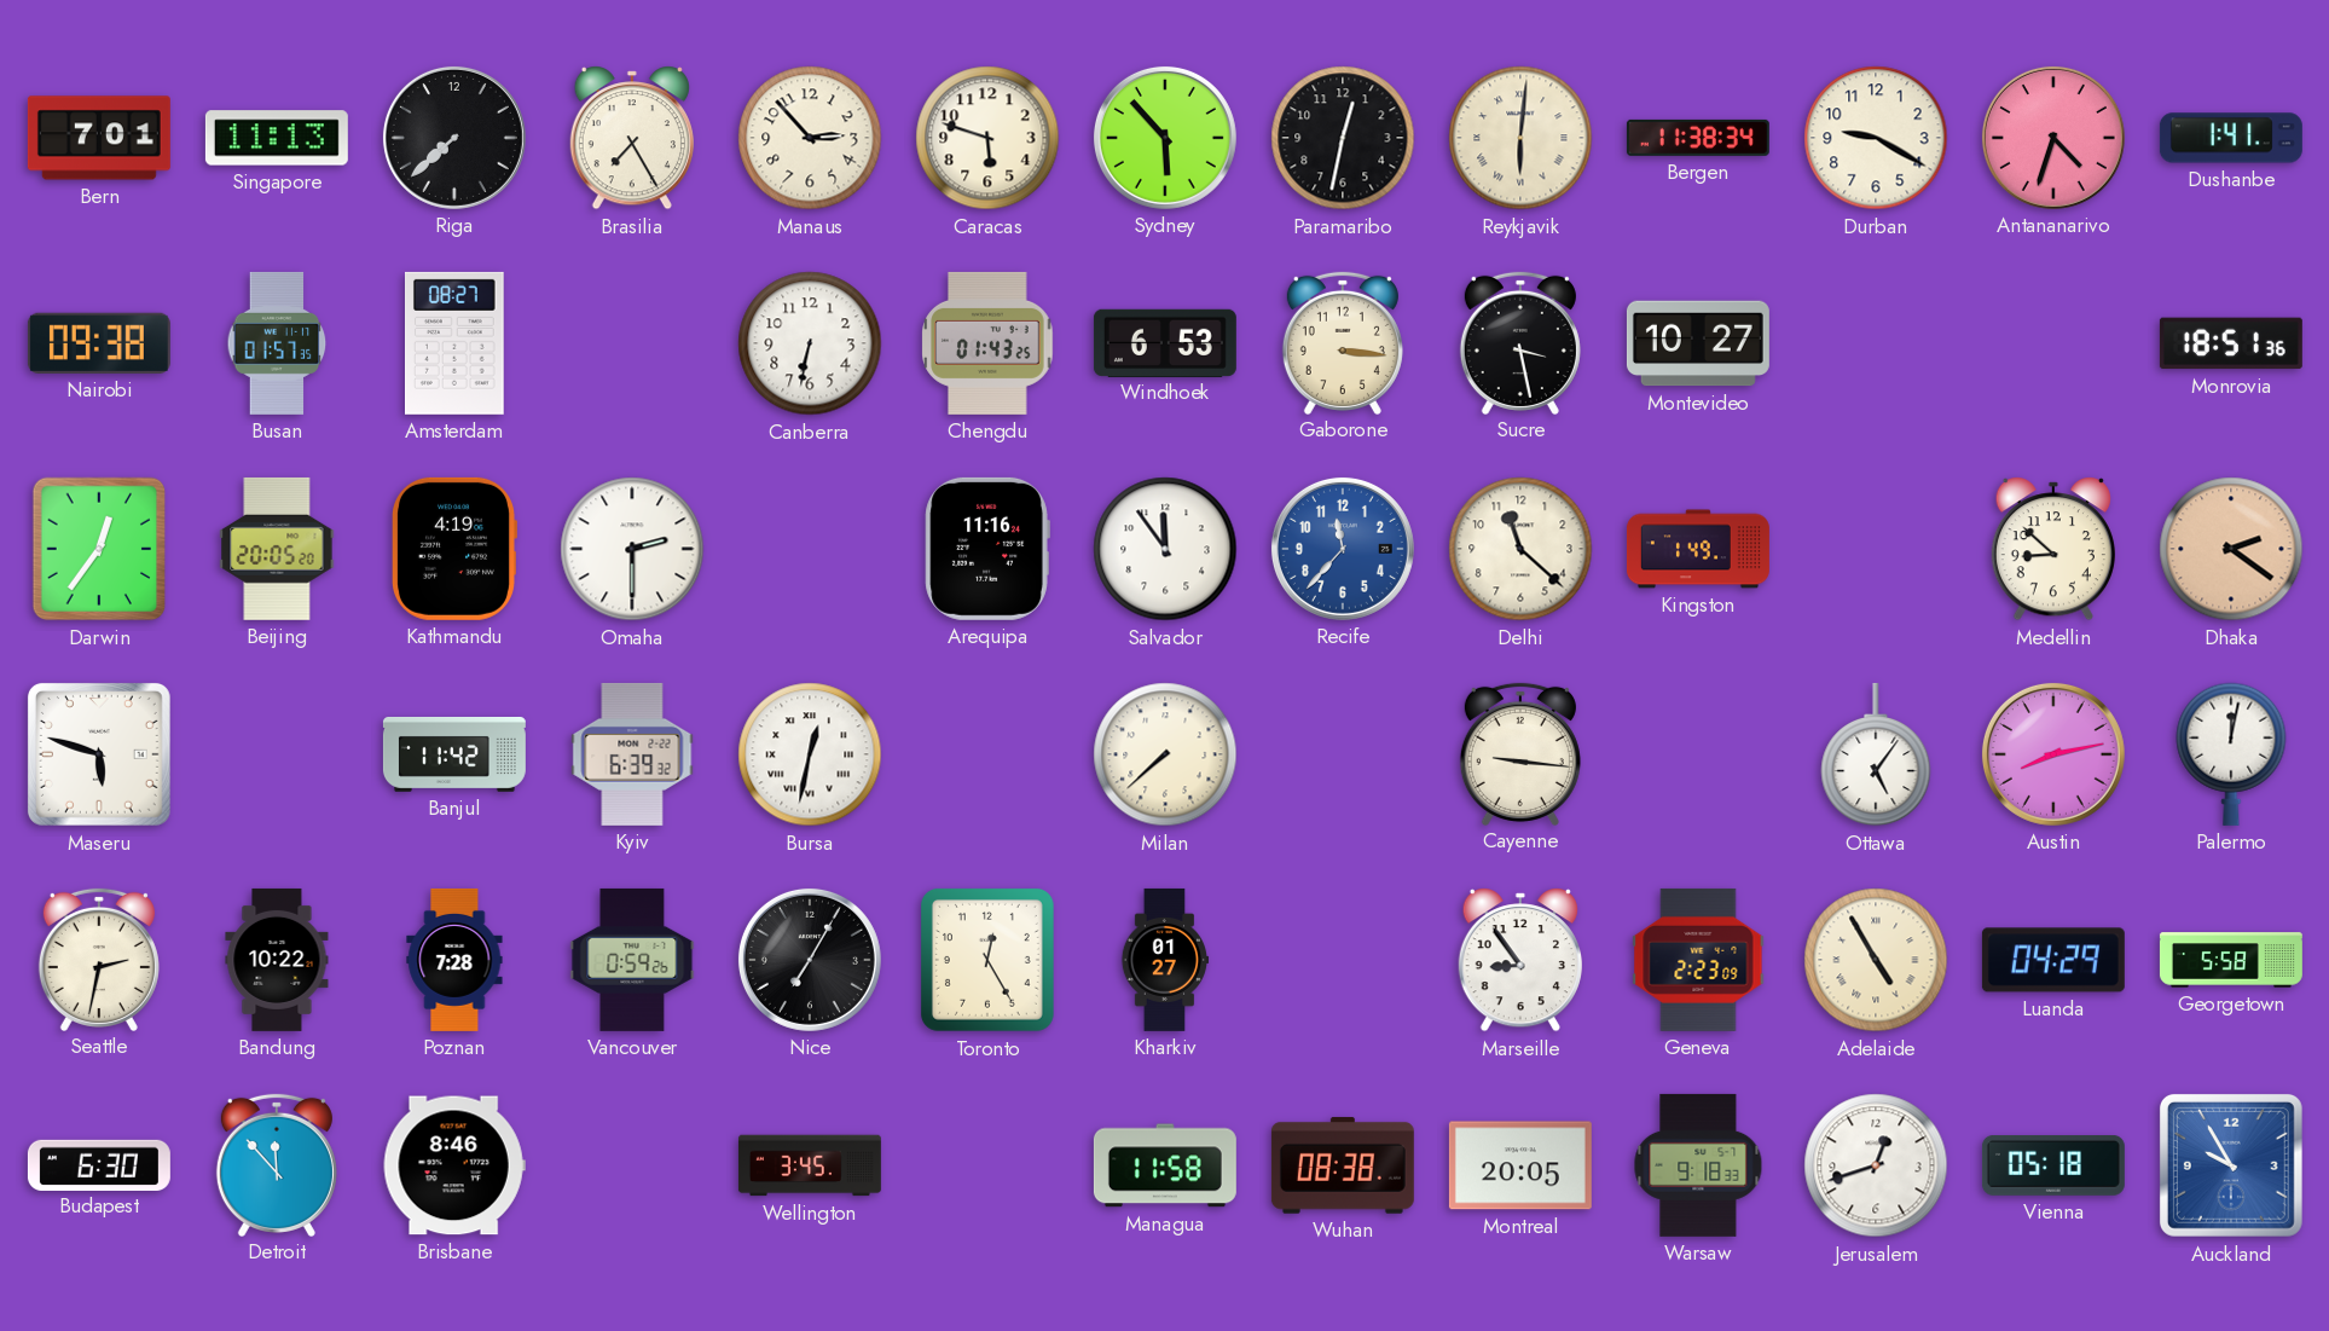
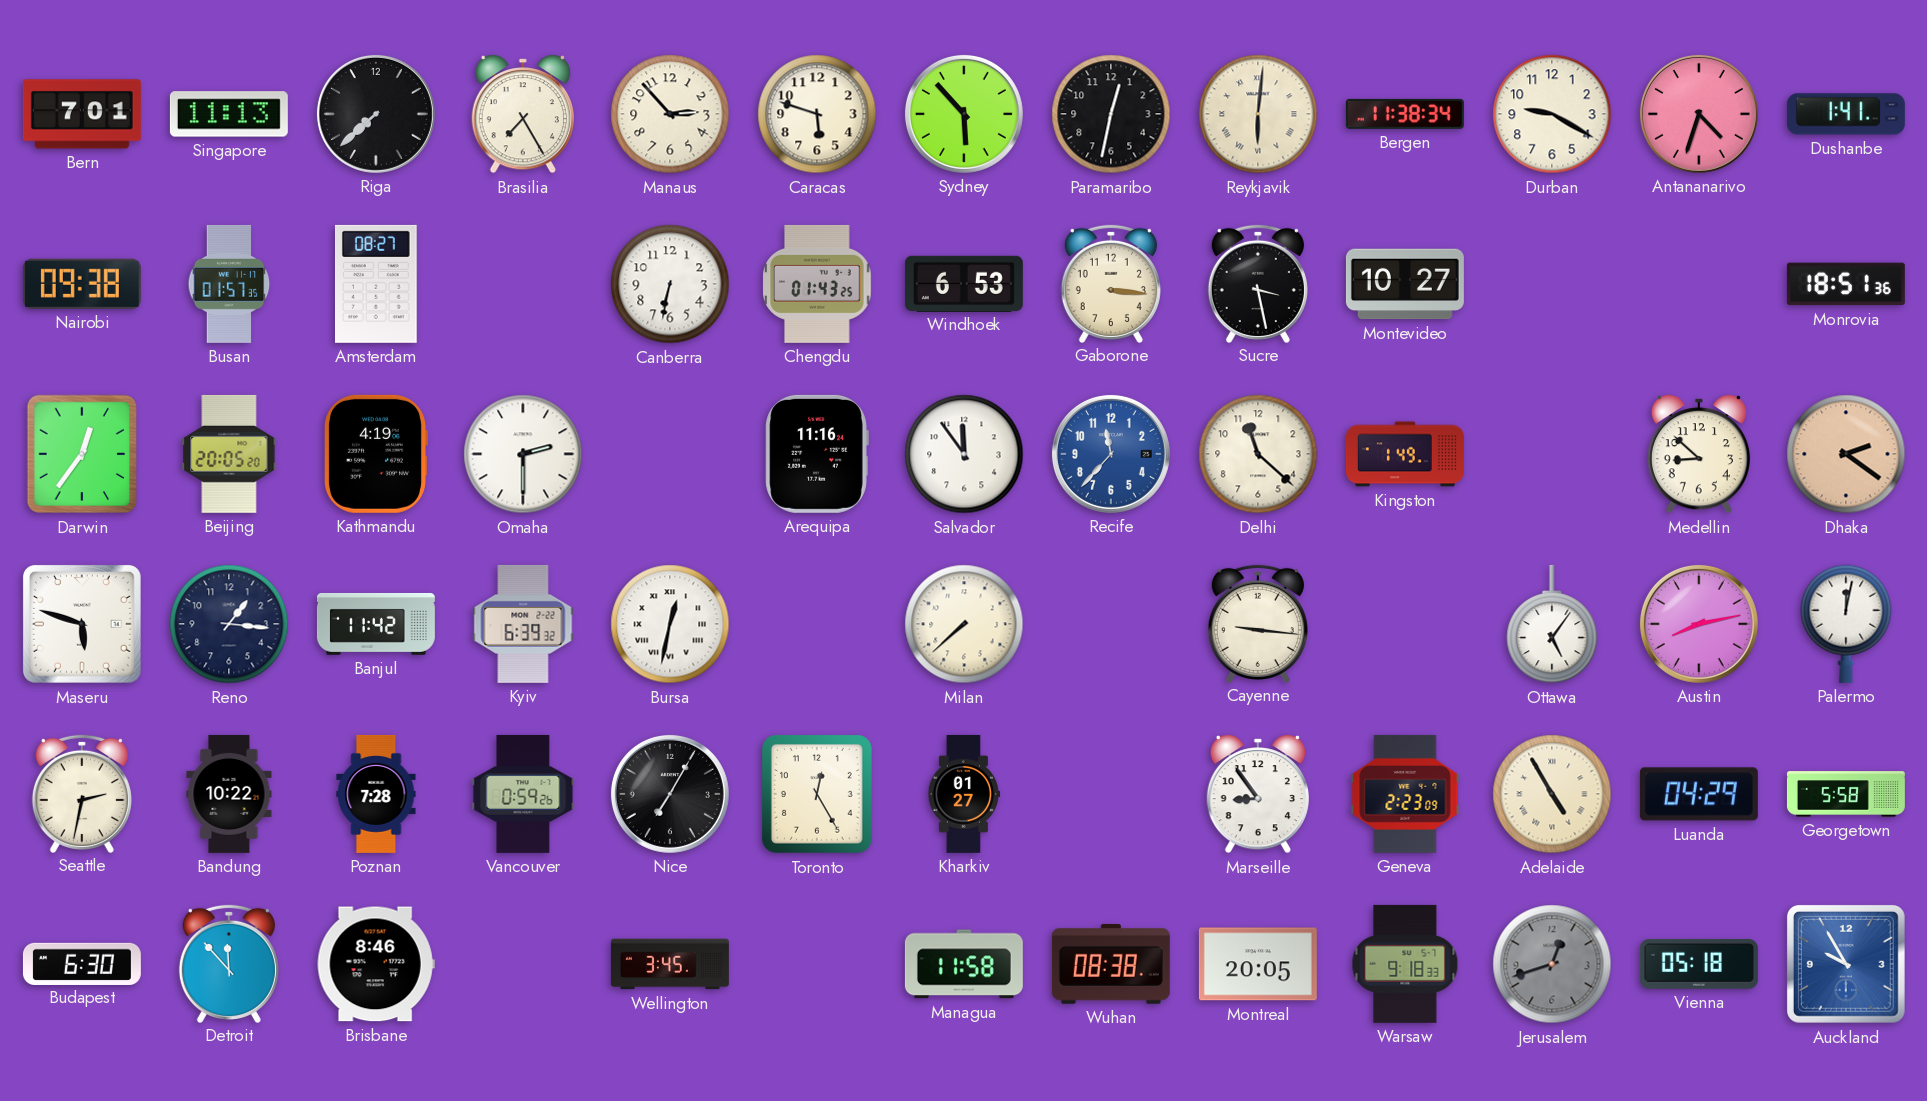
Reno: none -> 1:16
Jerusalem dial: white -> grey
